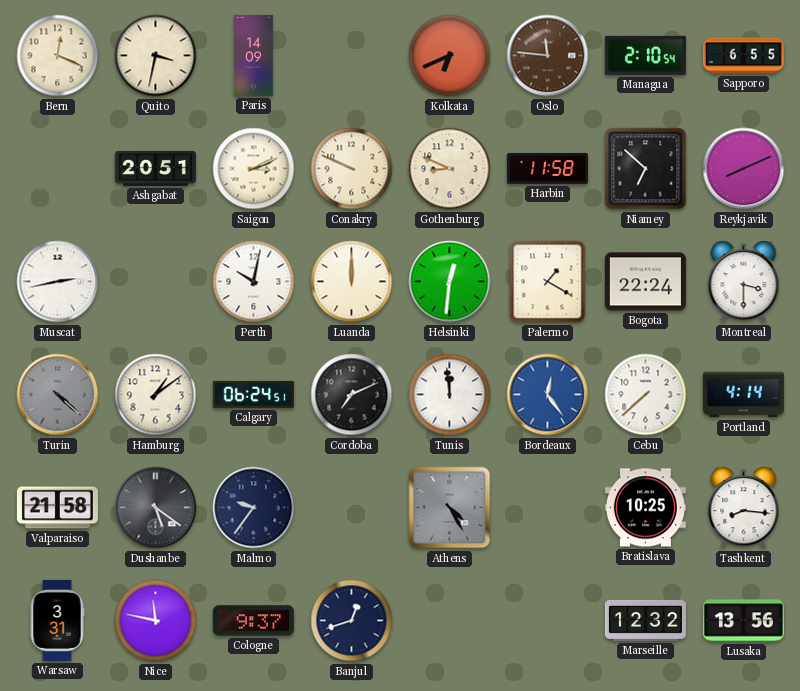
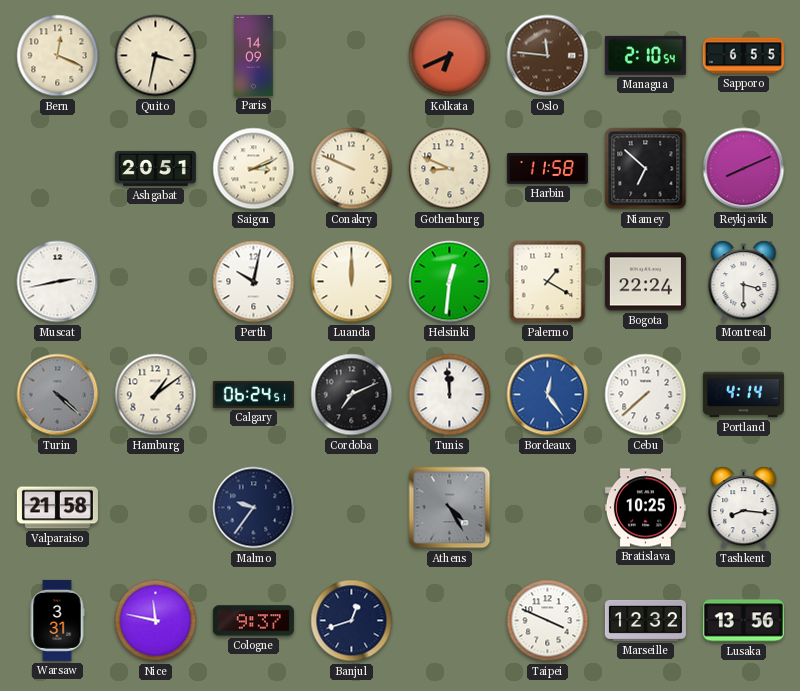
Dushanbe: 5:21 -> none
Taipei: none -> 3:49
